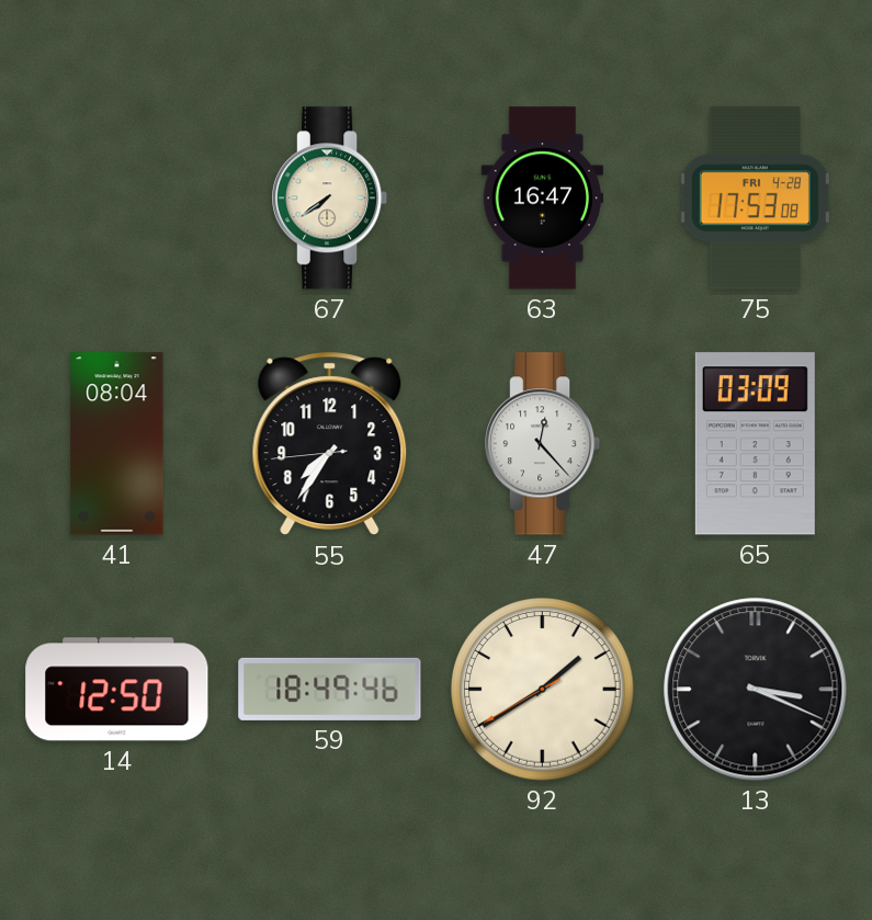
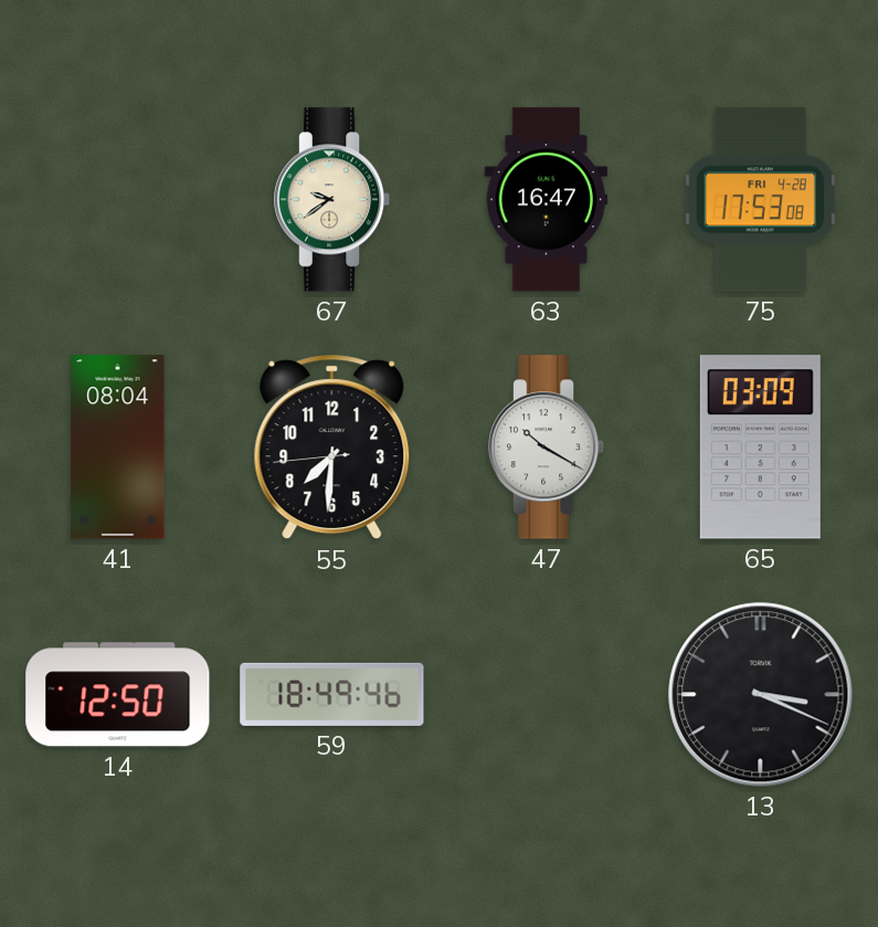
67: 7:39 -> 9:39
55: 7:35 -> 7:30
47: 12:23 -> 10:20
92: 1:39 -> none
